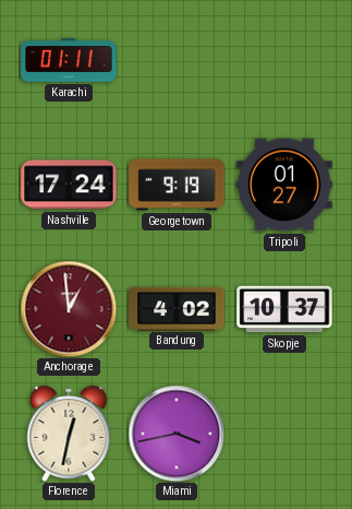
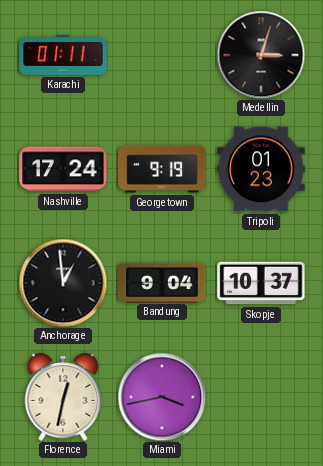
Medellin: none -> 3:03
Tripoli: 01:27 -> 01:23
Anchorage dial: burgundy -> black
Bandung: 4:02 -> 9:04
